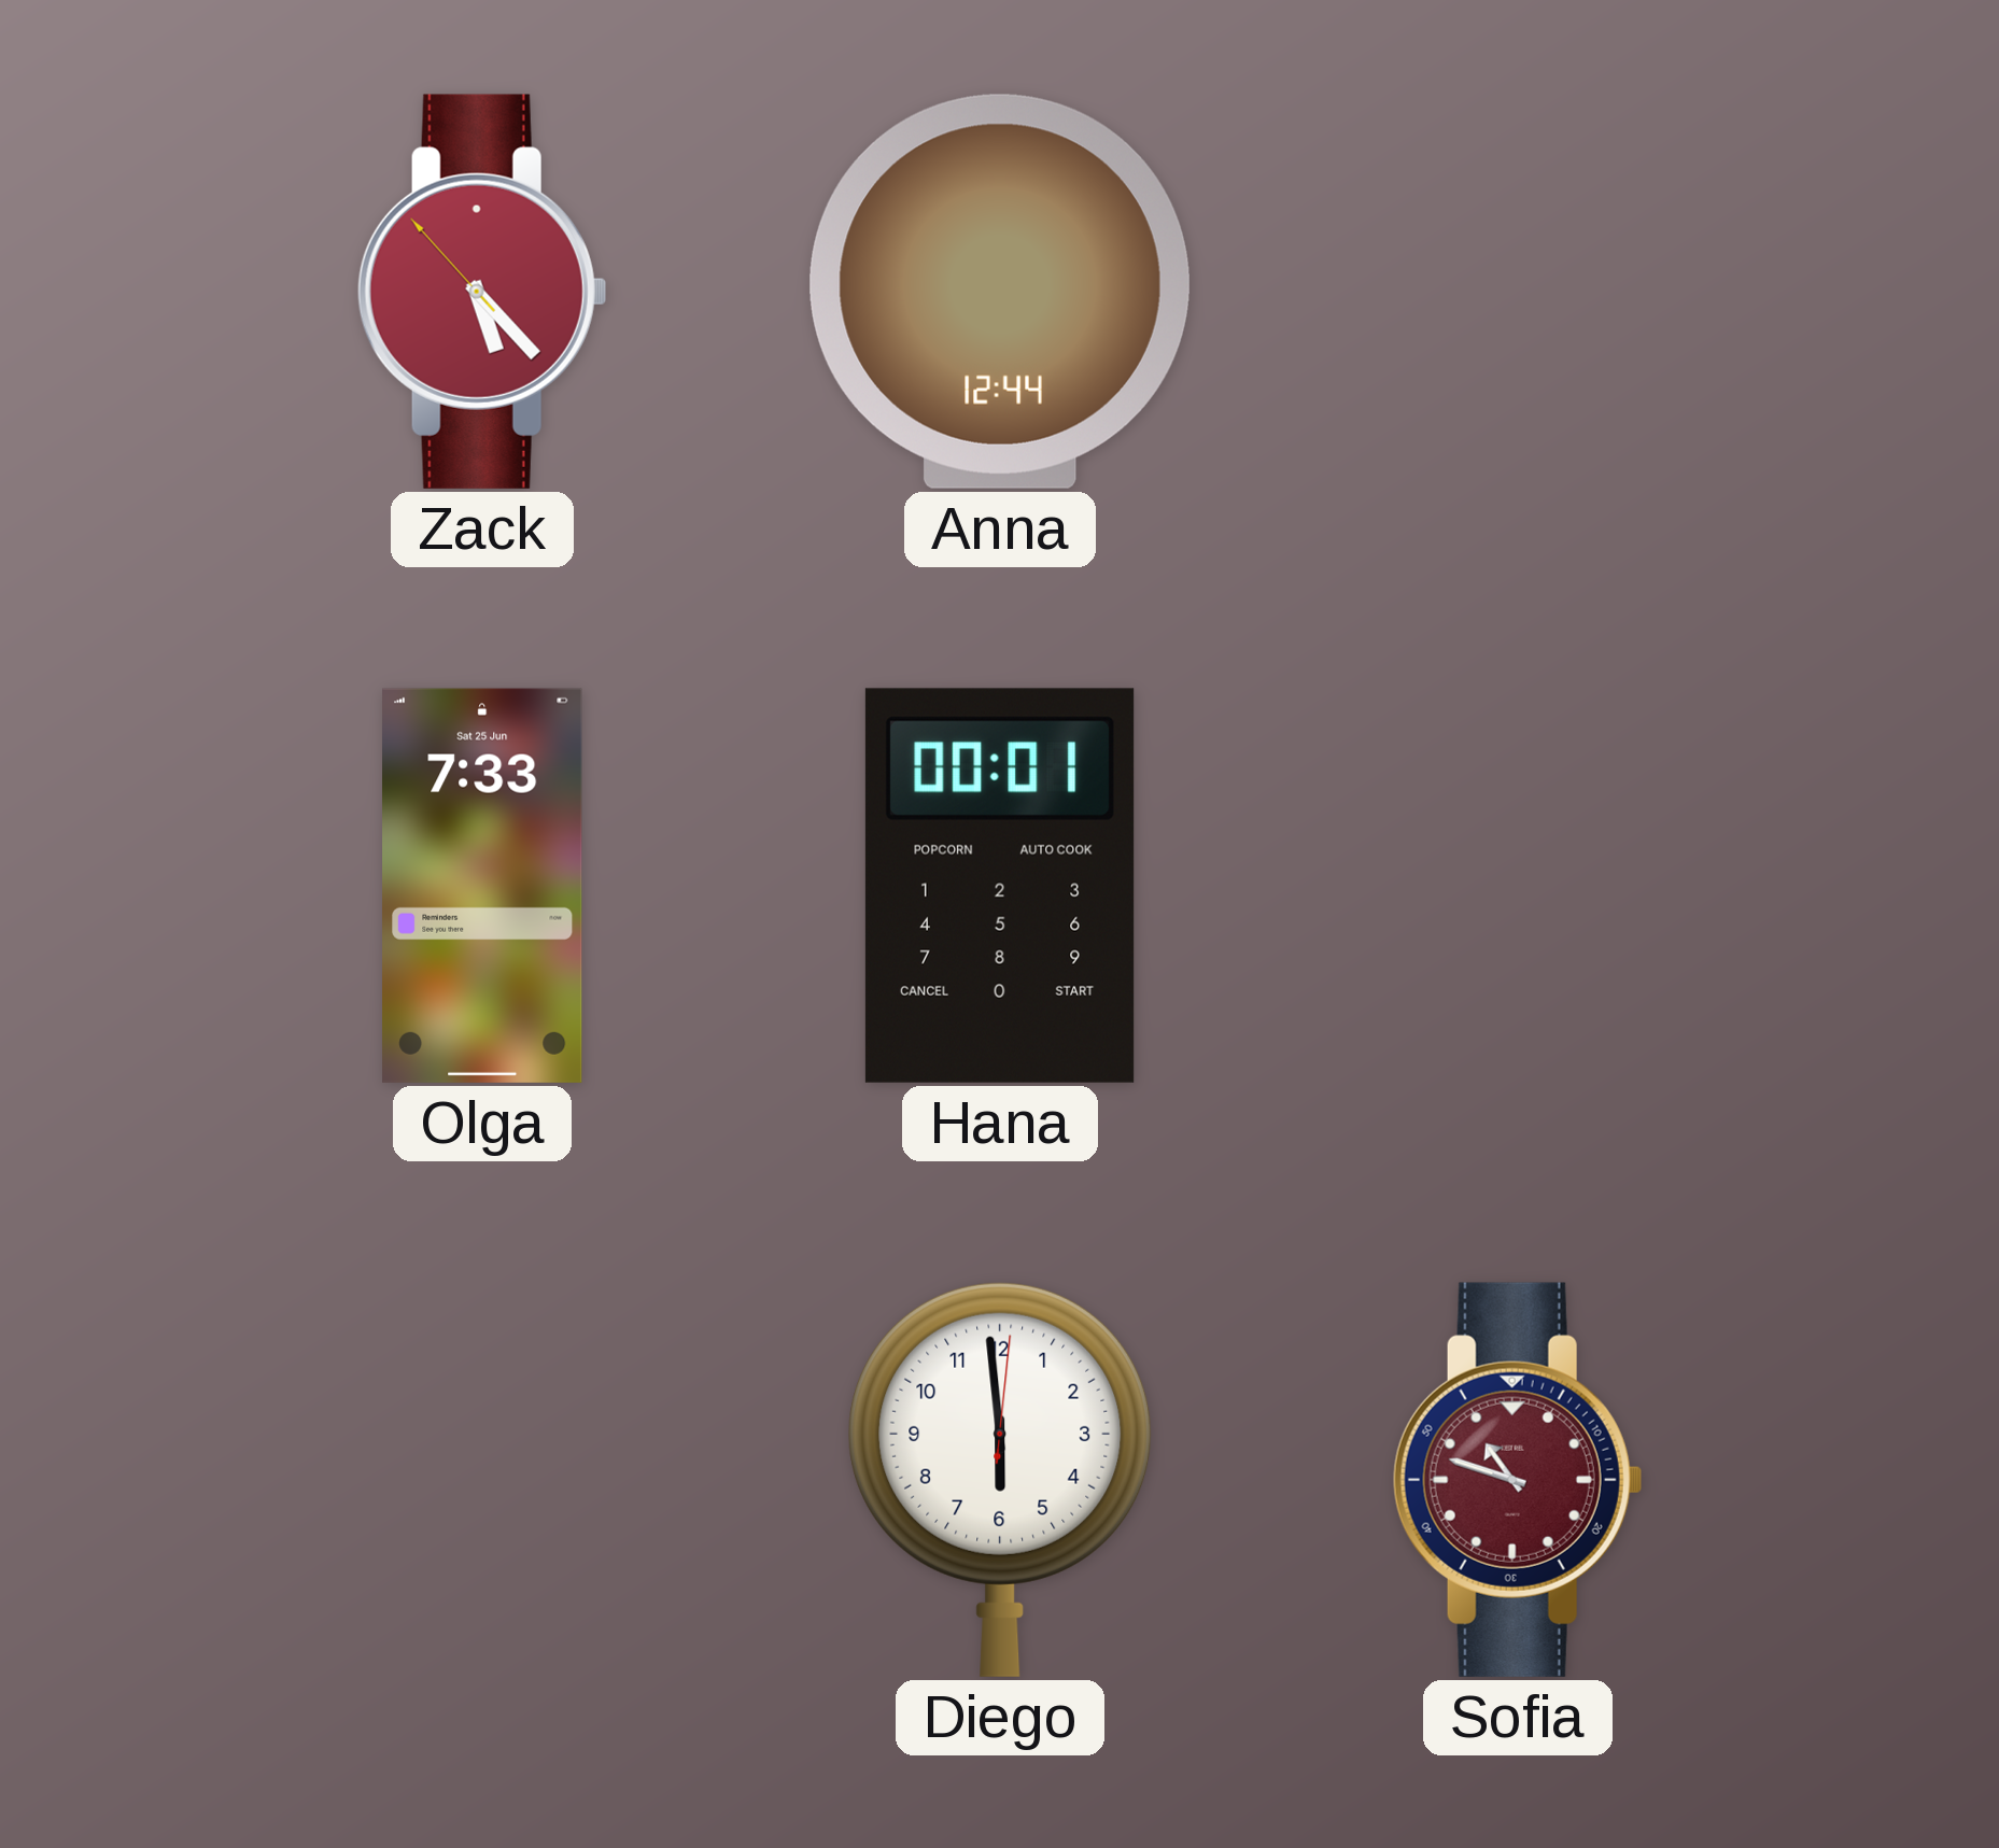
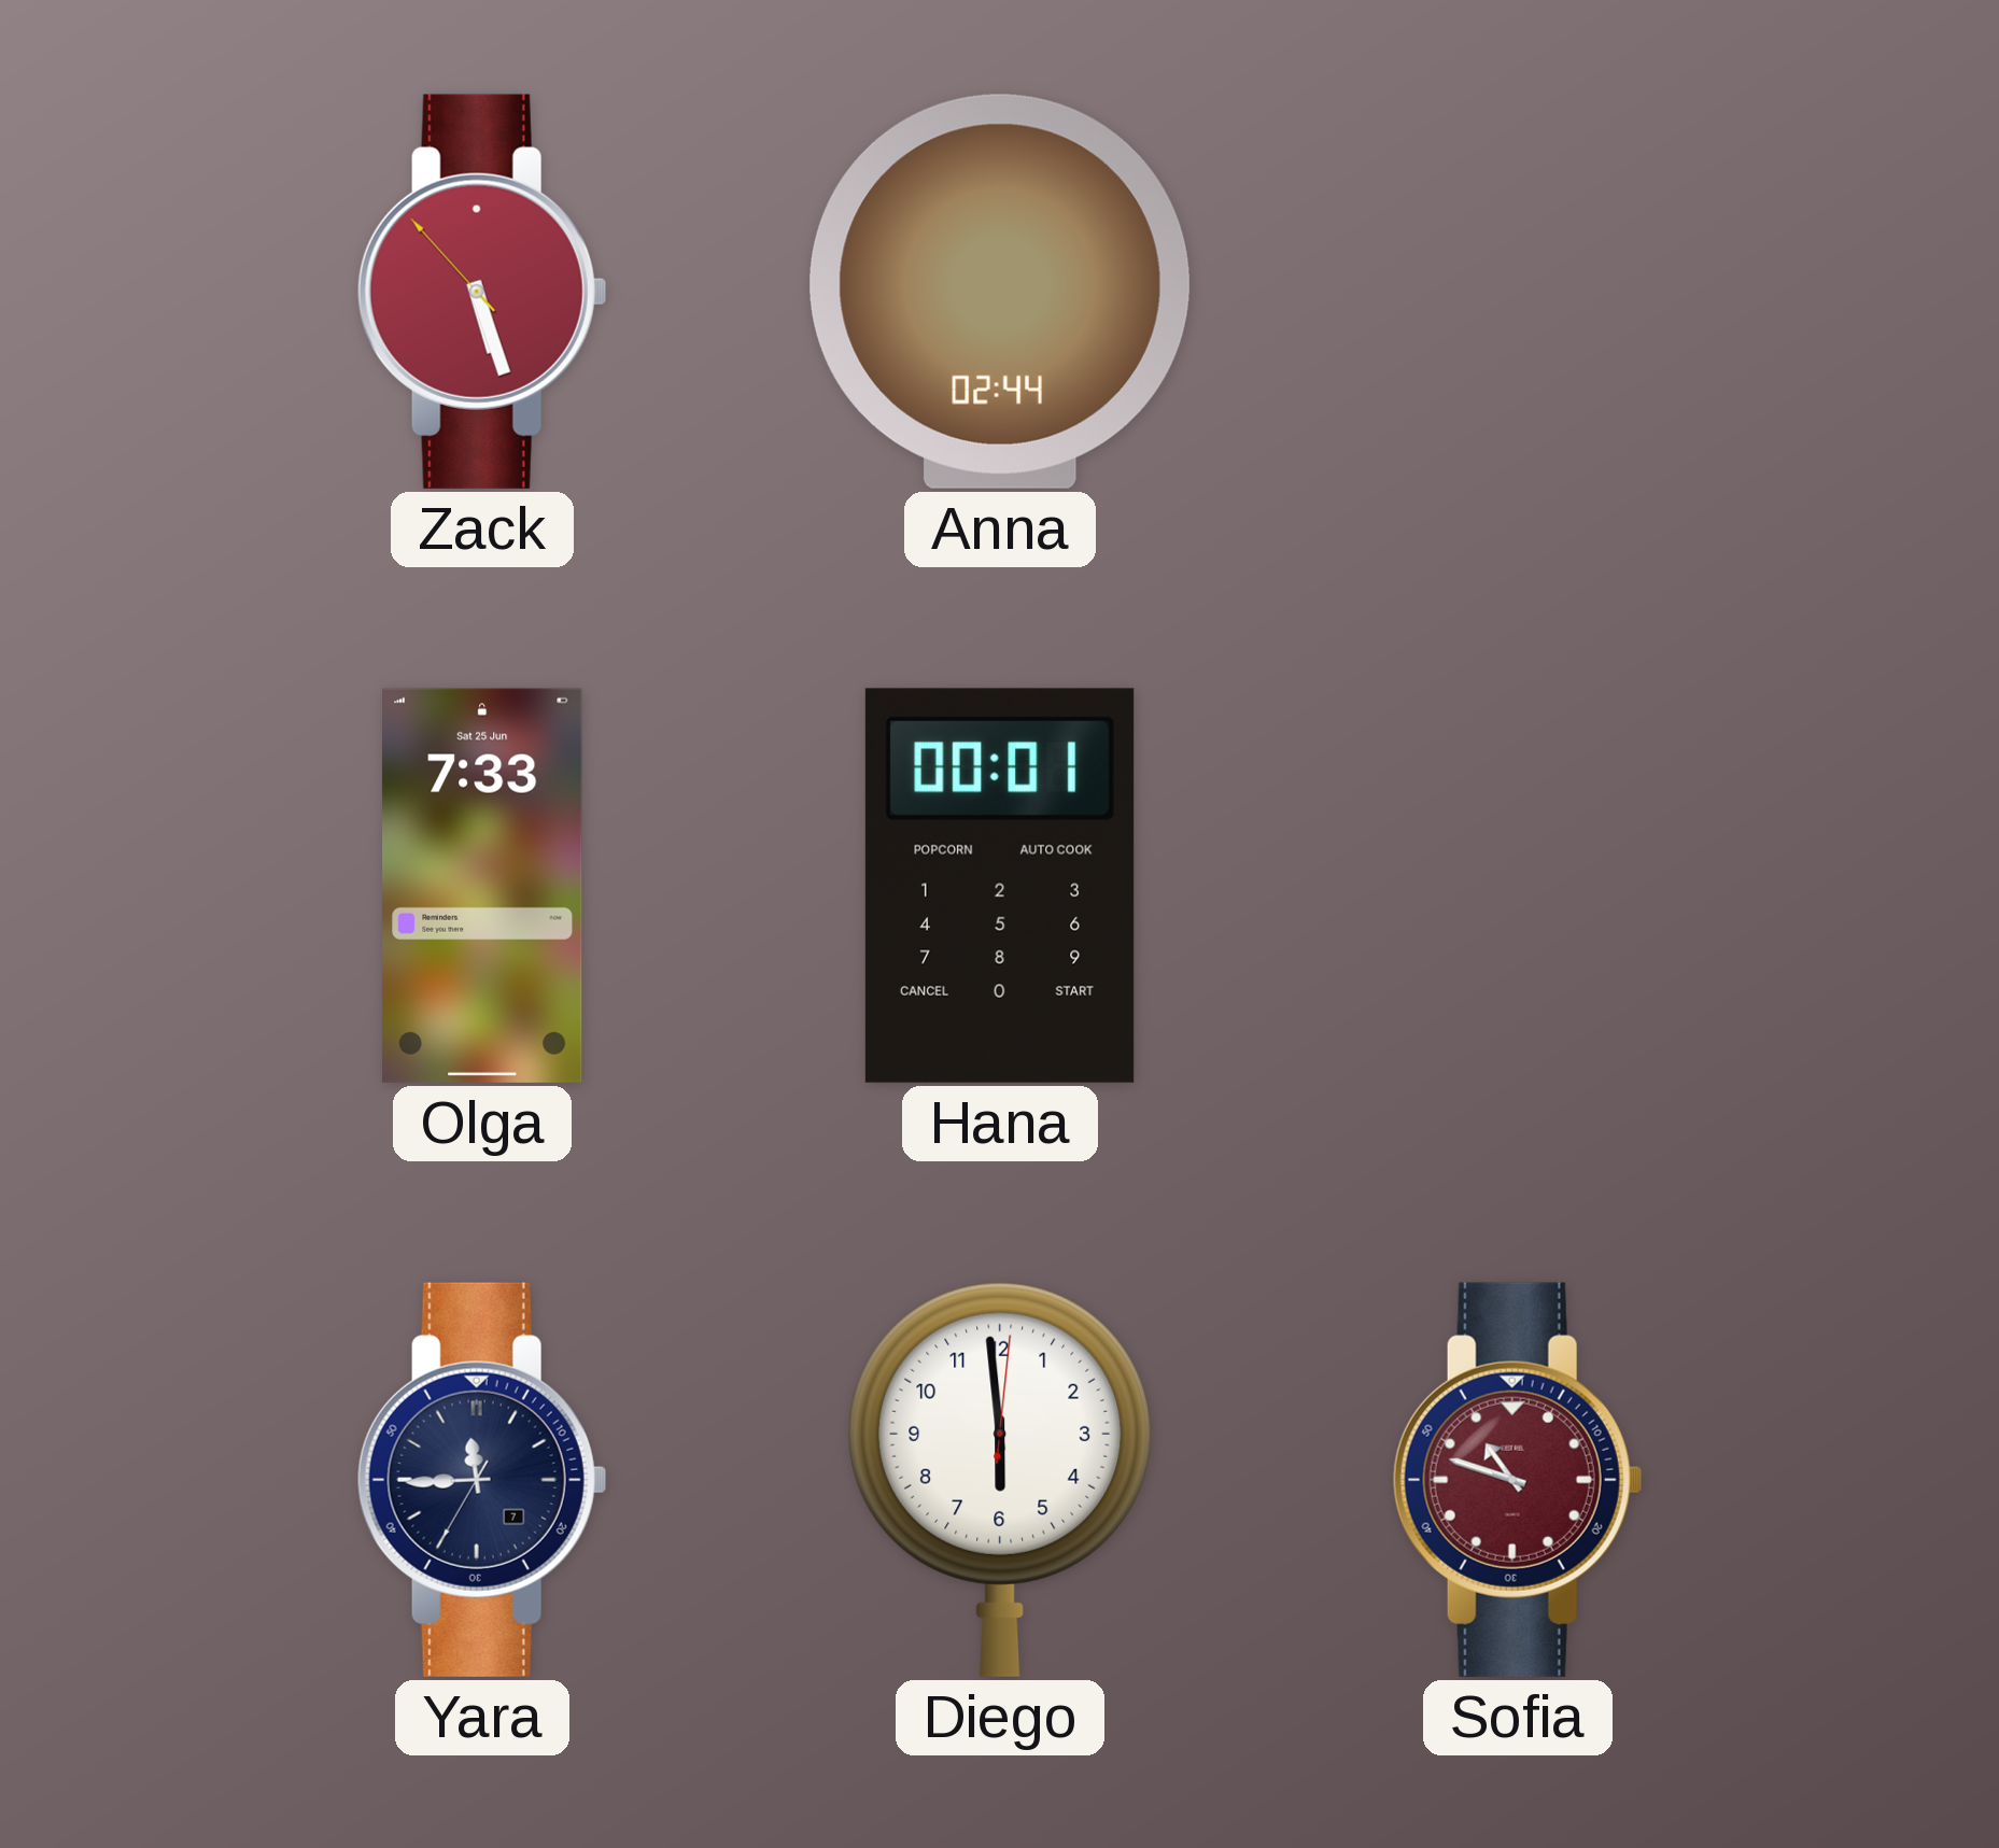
Zack: 5:22 -> 5:26
Anna: 12:44 -> 02:44
Yara: none -> 11:44
